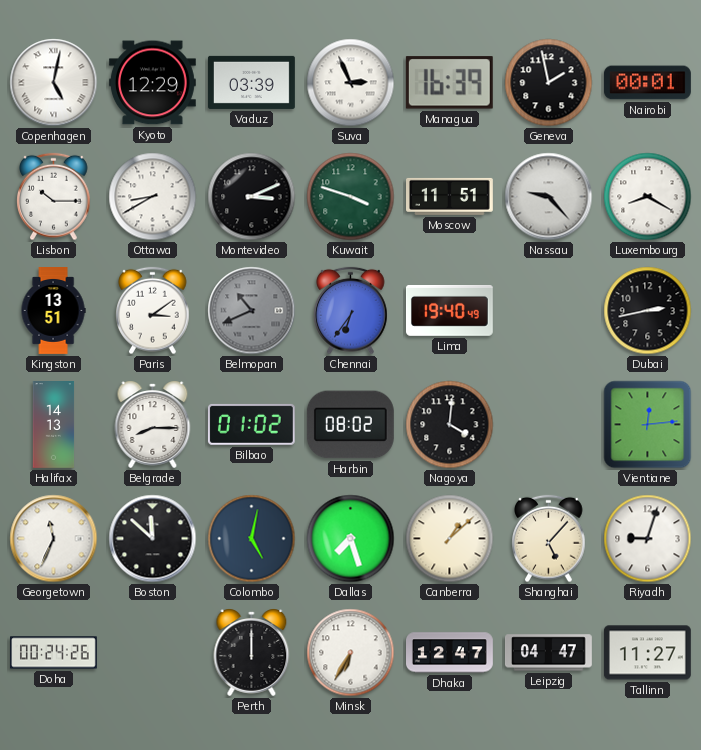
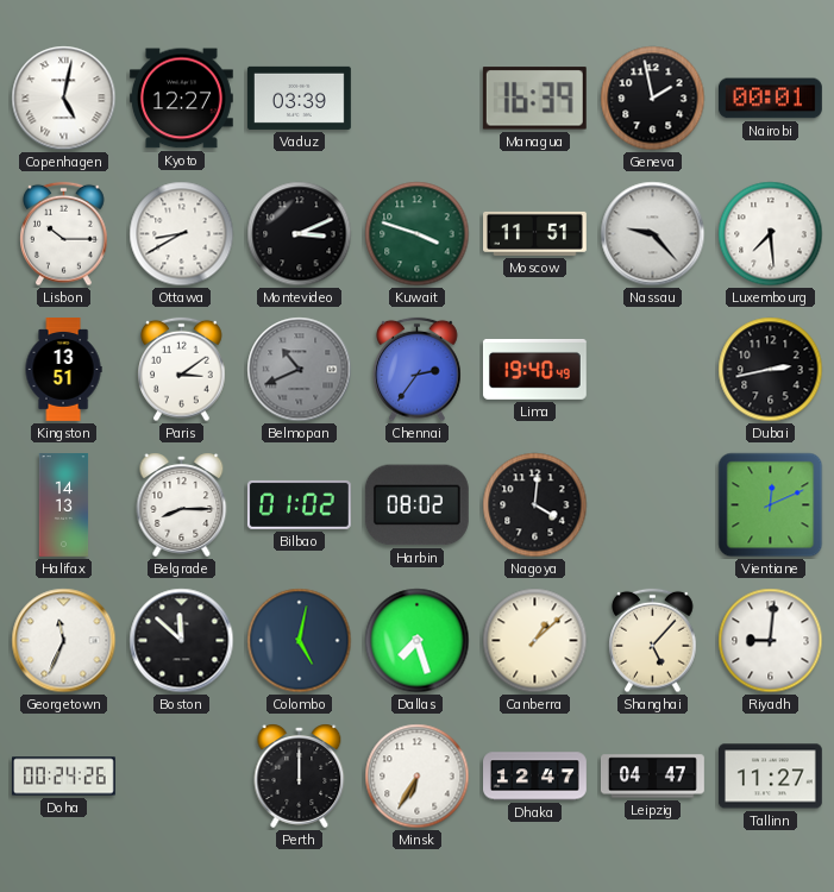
Kyoto: 12:29 -> 12:27
Suva: 2:56 -> none
Luxembourg: 8:20 -> 7:29
Chennai: 6:36 -> 2:36
Vientiane: 12:14 -> 12:11
Riyadh: 9:03 -> 9:01
